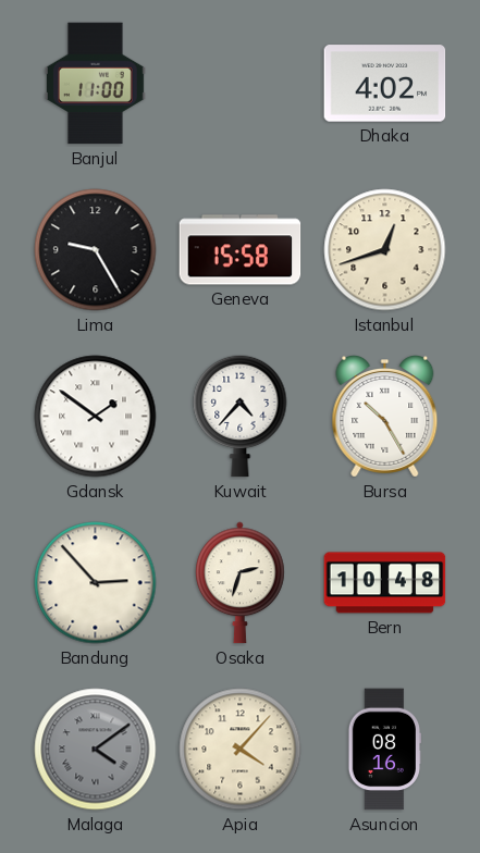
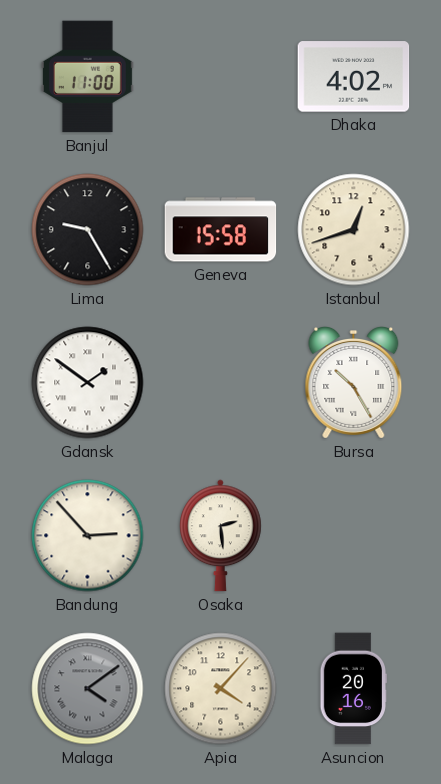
Kuwait: 4:37 -> none
Osaka: 2:33 -> 2:29
Bern: 10:48 -> none
Asuncion: 08:16 -> 20:16
